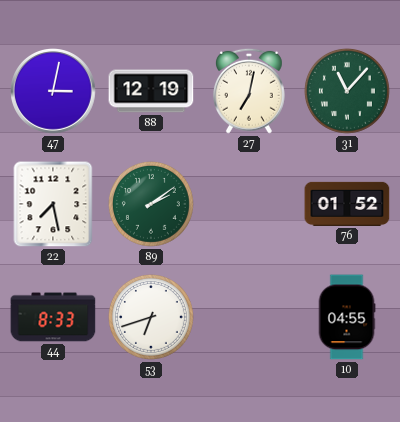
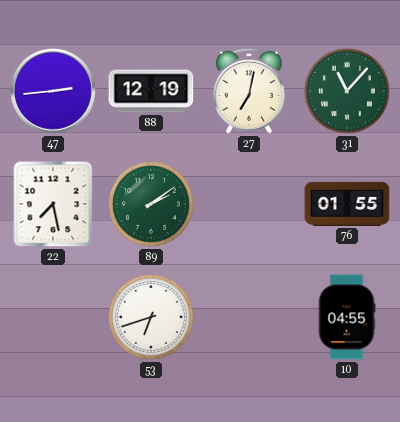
47: 3:02 -> 2:44
76: 01:52 -> 01:55
44: 8:33 -> none
